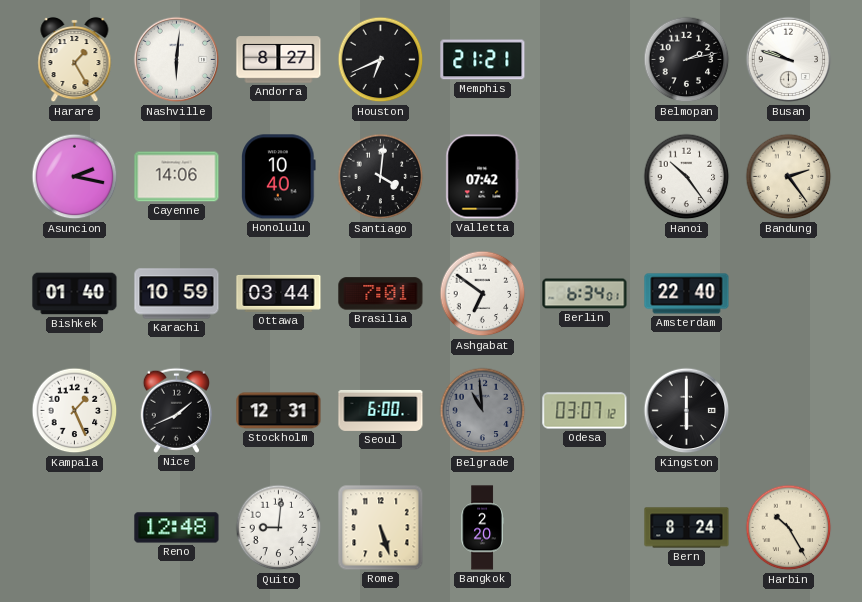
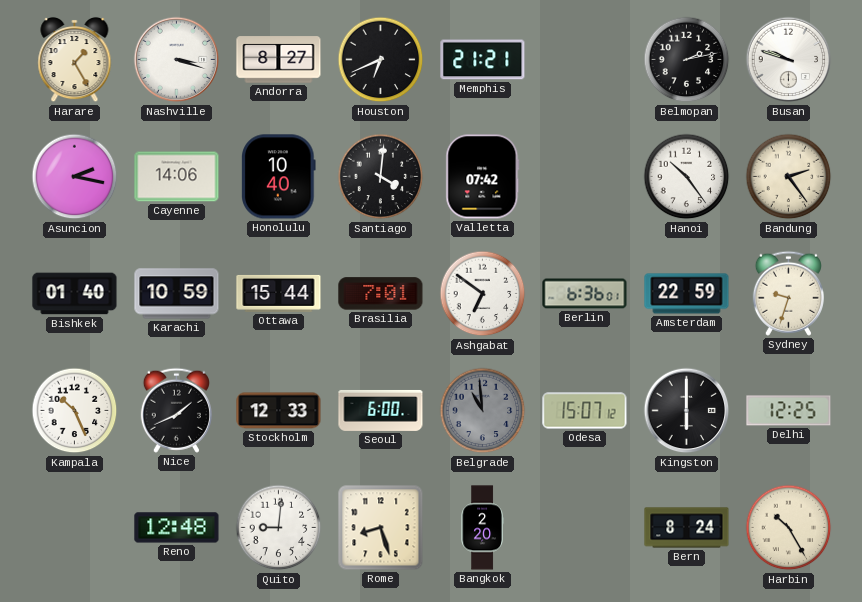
Nashville: 6:01 -> 3:18
Ottawa: 03:44 -> 15:44
Berlin: 6:34 -> 6:36
Amsterdam: 22:40 -> 22:59
Sydney: none -> 9:33
Kampala: 1:26 -> 10:26
Stockholm: 12:31 -> 12:33
Odesa: 03:07 -> 15:07
Delhi: none -> 12:25
Rome: 5:27 -> 8:27
